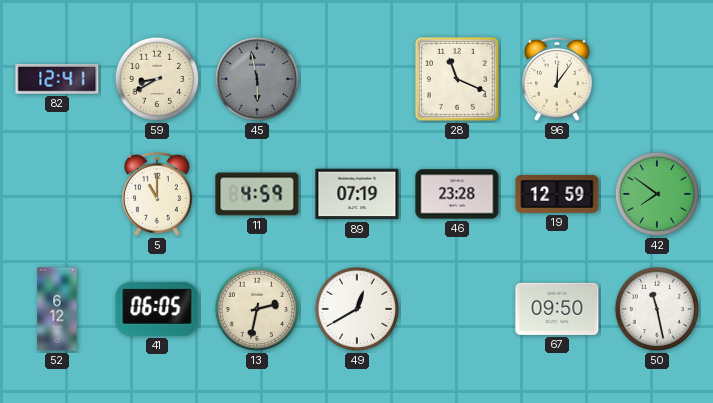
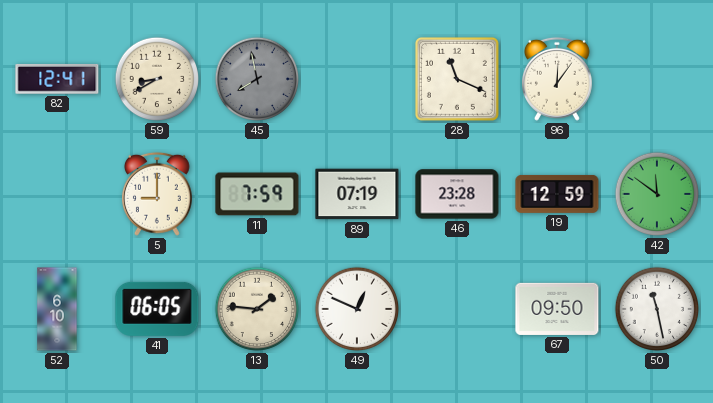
45: 5:58 -> 7:58
5: 11:00 -> 9:00
11: 4:59 -> 7:59
42: 7:51 -> 11:51
52: 6:12 -> 6:10
13: 2:32 -> 1:46
49: 12:40 -> 12:49
